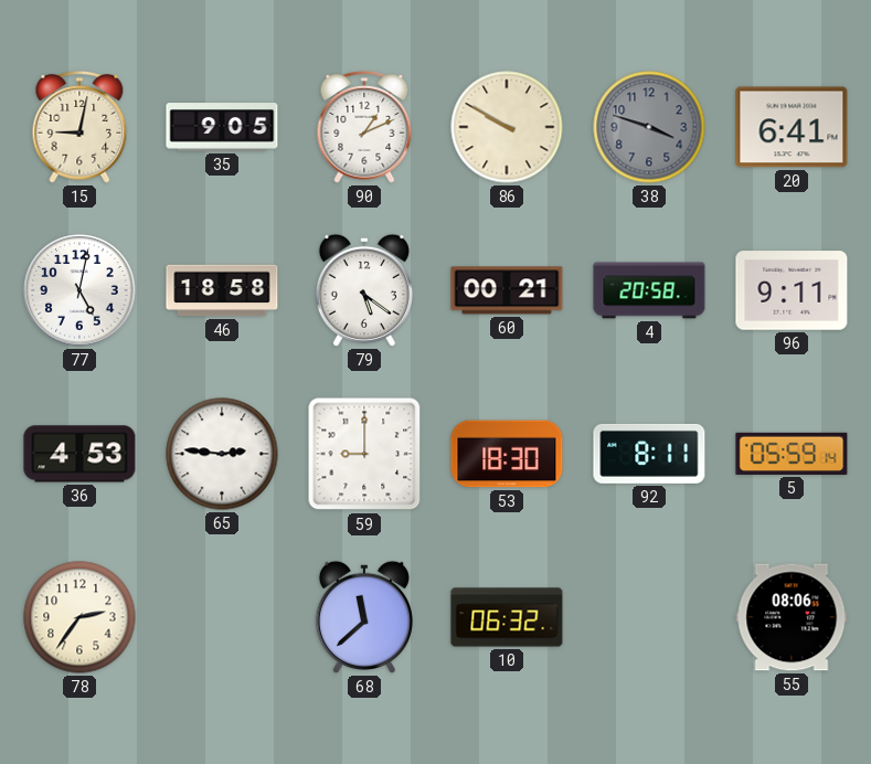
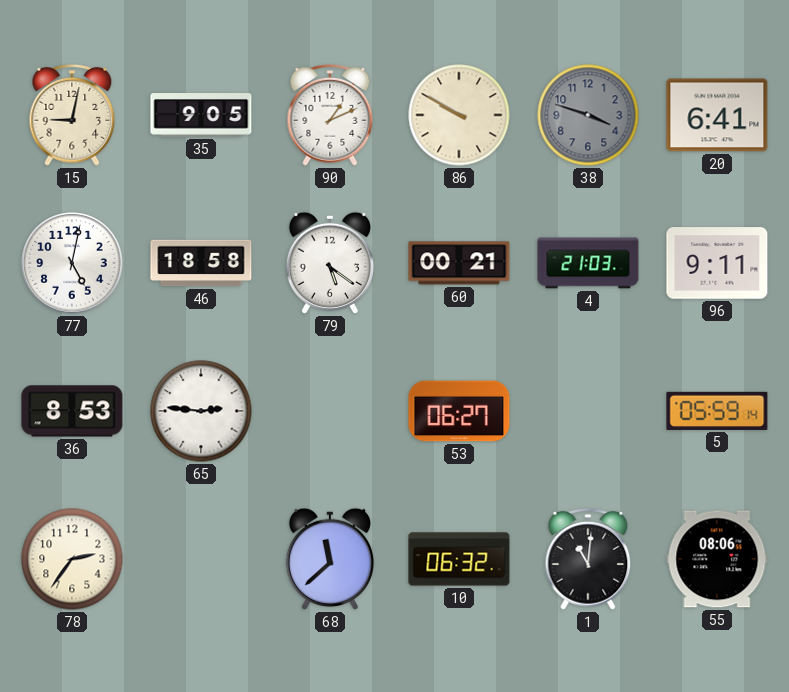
4: 20:58 -> 21:03
36: 4:53 -> 8:53
59: 9:00 -> none
53: 18:30 -> 06:27
92: 8:11 -> none
1: none -> 11:01
